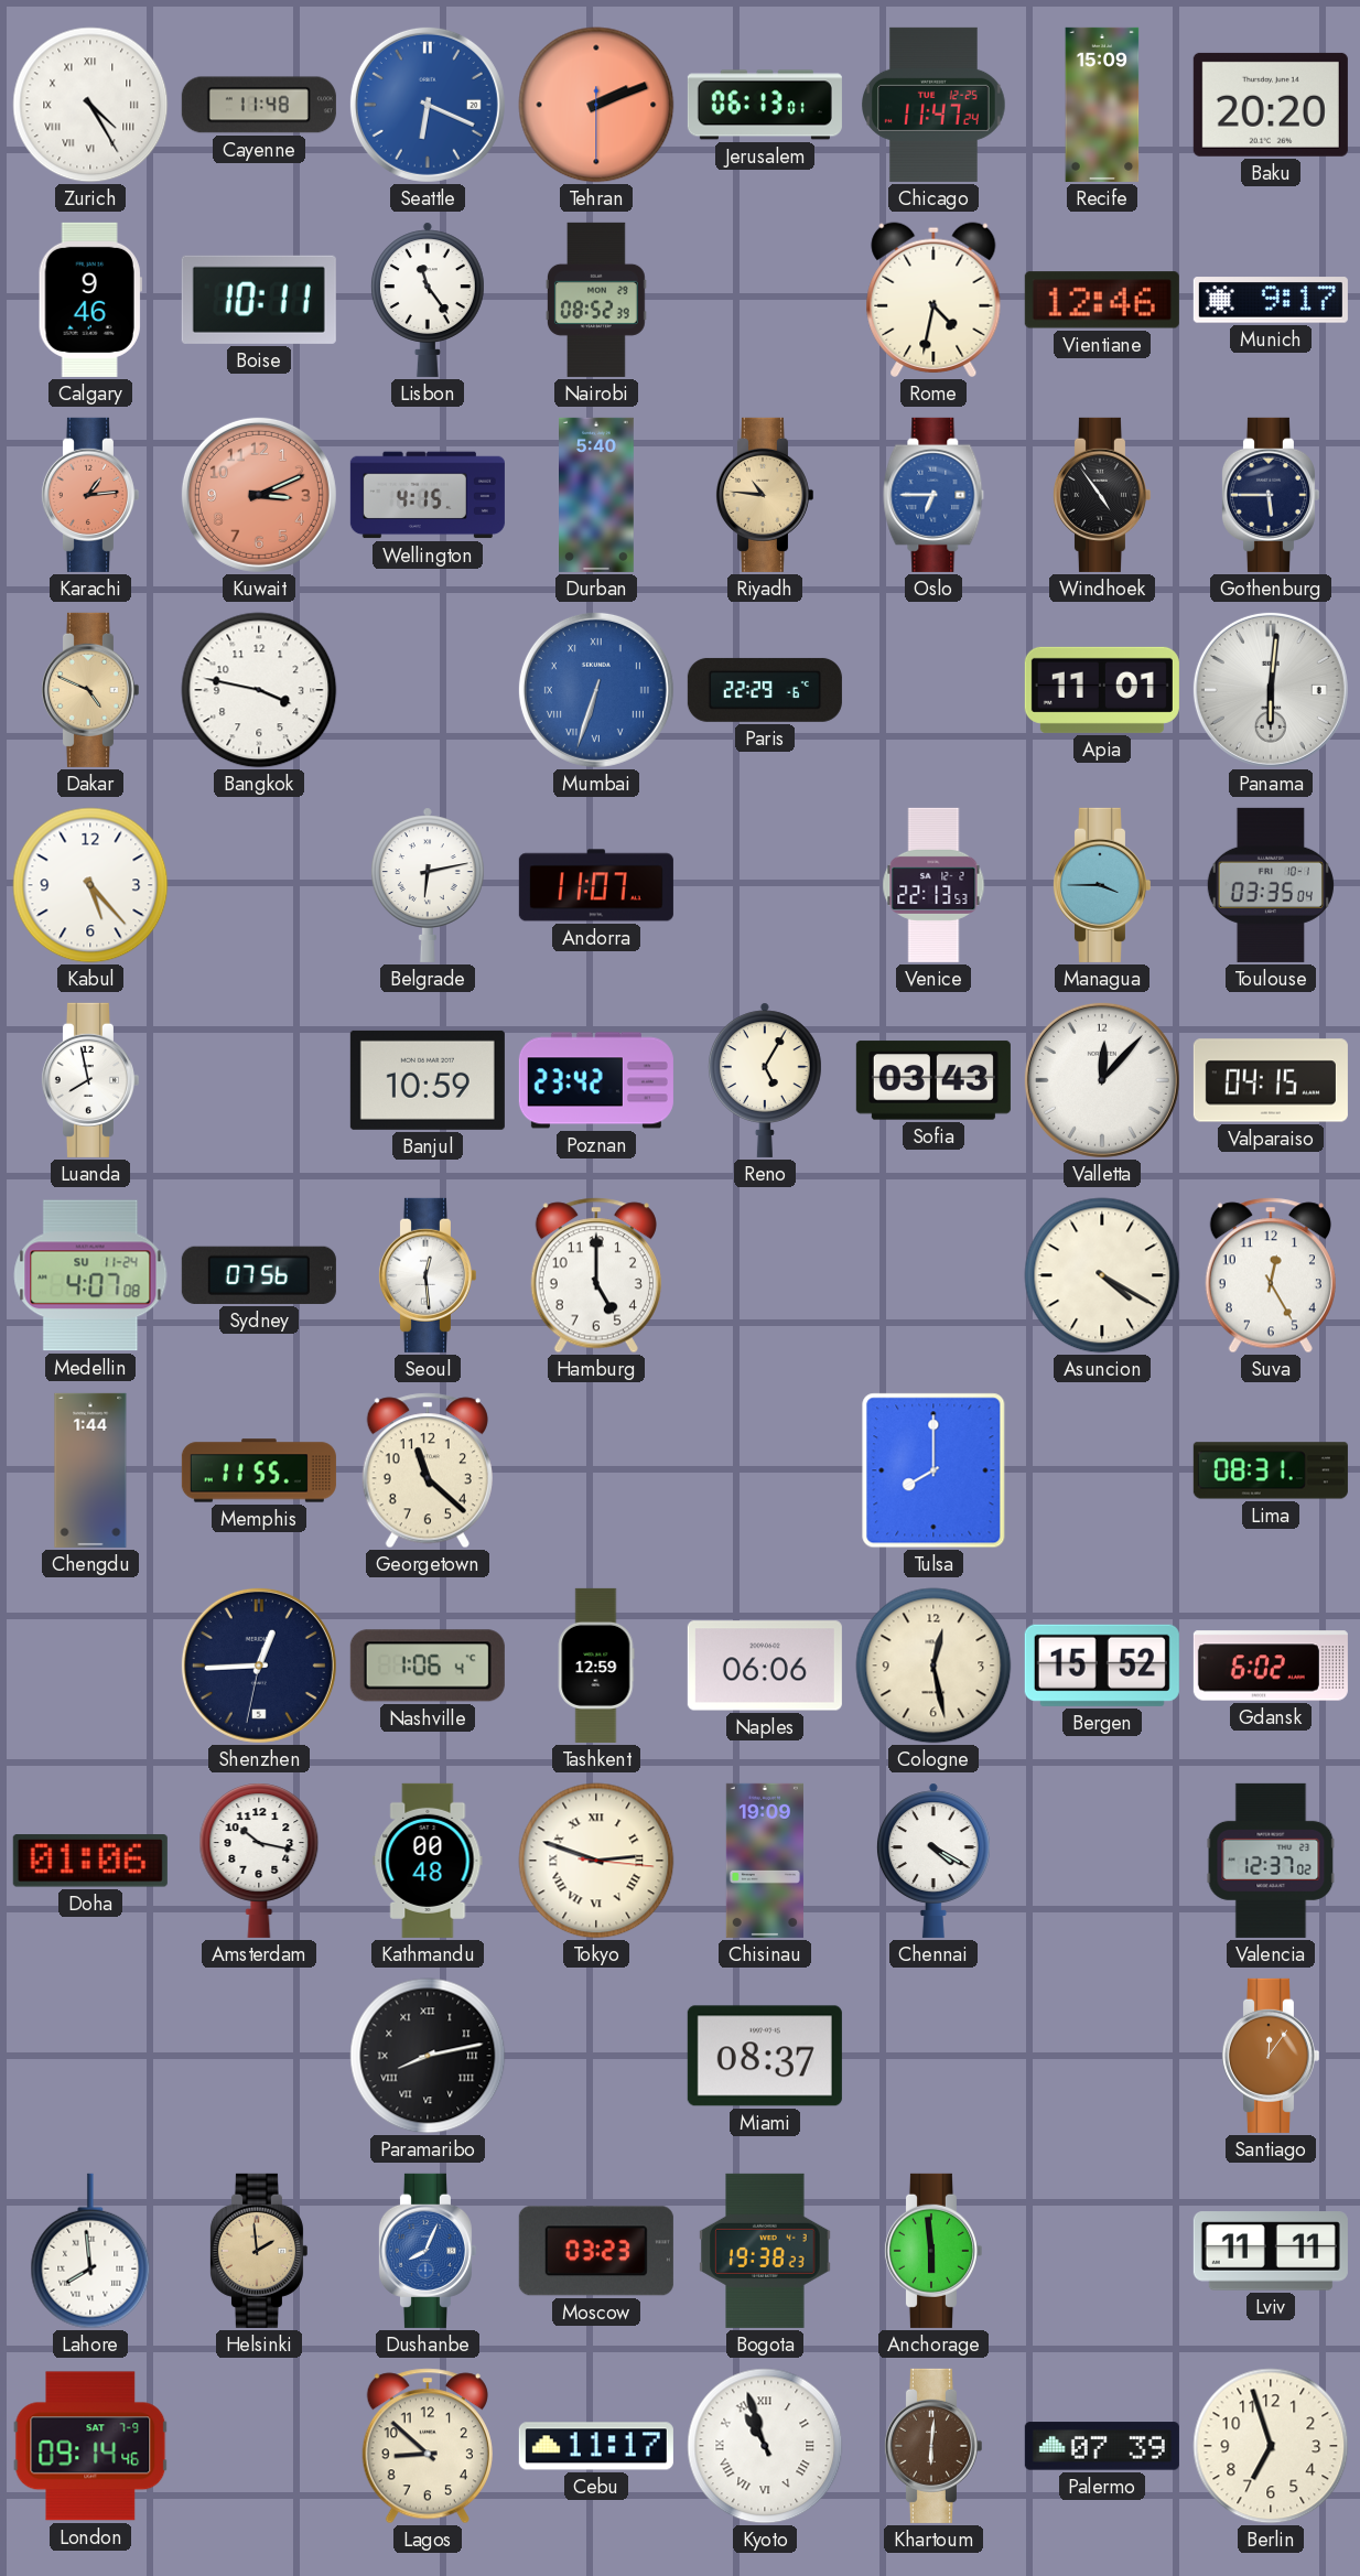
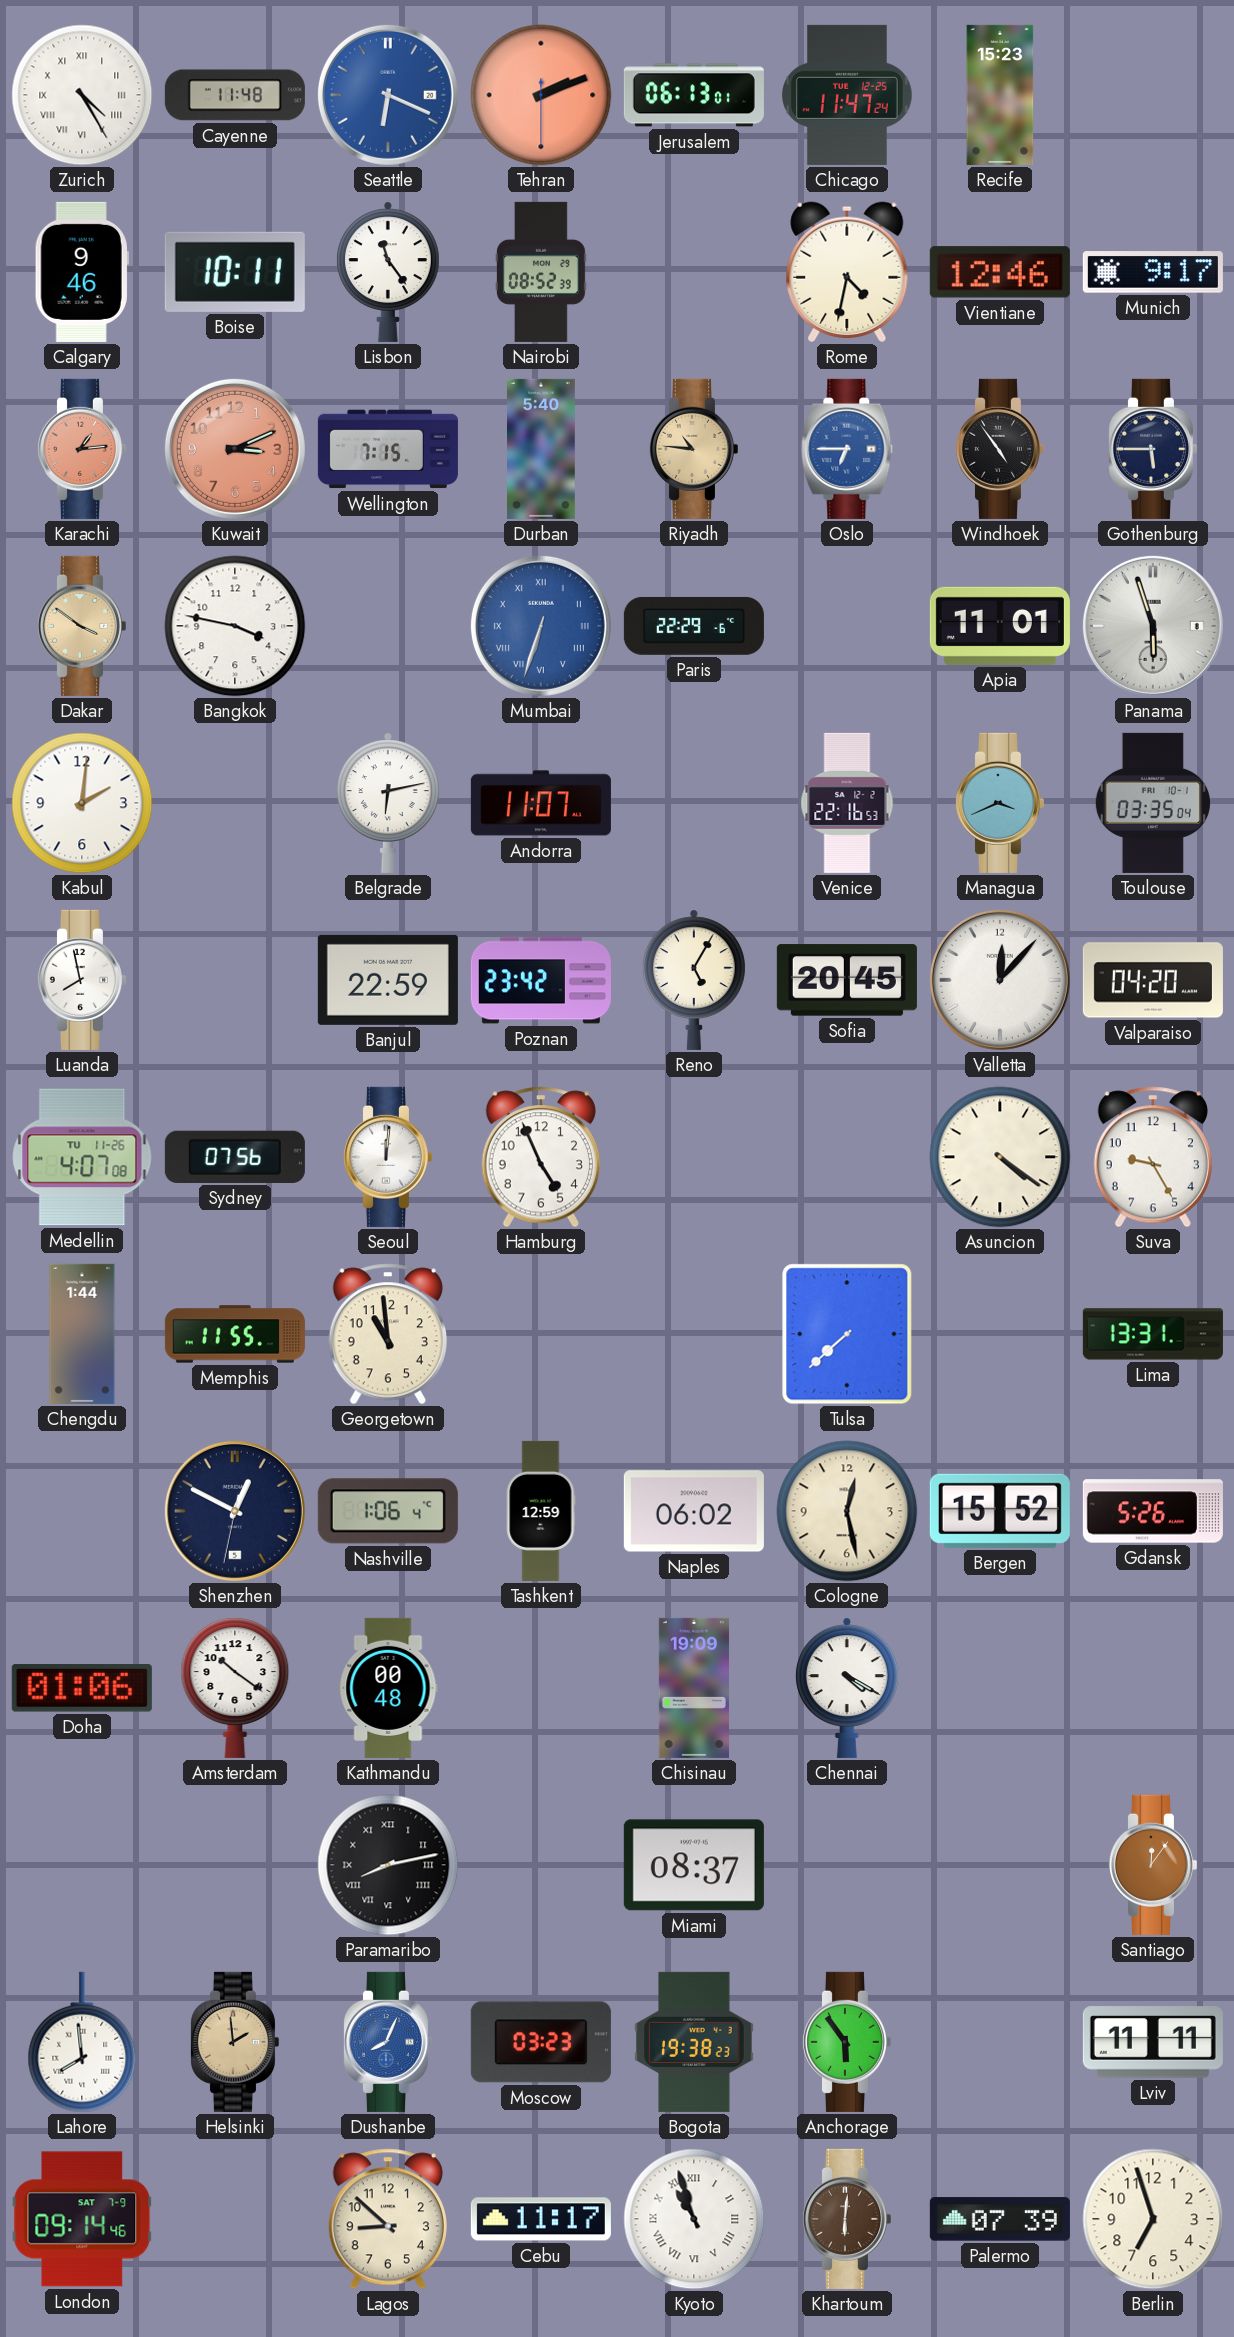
Recife: 15:09 -> 15:23
Baku: 20:20 -> none
Wellington: 4:15 -> 7:15
Dakar: 4:49 -> 3:51
Panama: 6:01 -> 5:57
Kabul: 5:23 -> 2:01
Venice: 22:13 -> 22:16
Managua: 3:45 -> 3:41
Banjul: 10:59 -> 22:59
Sofia: 03:43 -> 20:45
Valparaiso: 04:15 -> 04:20
Medellin date: SU 11-24 -> TU 11-26
Seoul: 12:29 -> 12:01
Hamburg: 5:00 -> 4:56
Asuncion: 4:20 -> 4:21
Suva: 12:25 -> 9:25
Georgetown: 11:22 -> 10:59
Tulsa: 8:00 -> 7:38
Lima: 08:31 -> 13:31
Shenzhen: 12:44 -> 12:49
Naples: 06:06 -> 06:02
Gdansk: 6:02 -> 5:26
Amsterdam: 10:17 -> 10:21
Tokyo: 2:48 -> none
Valencia: 12:37 -> none
Anchorage: 5:59 -> 5:54
